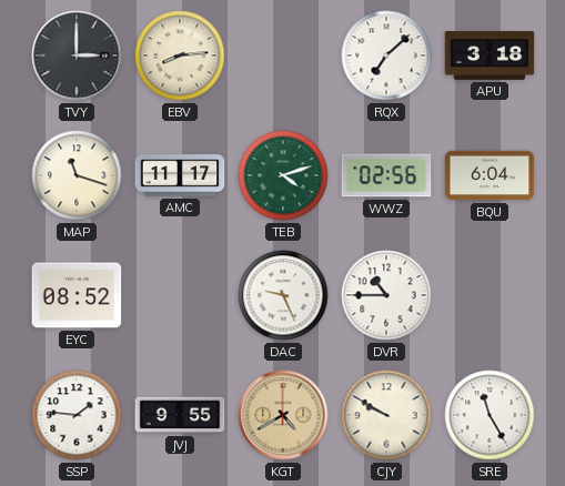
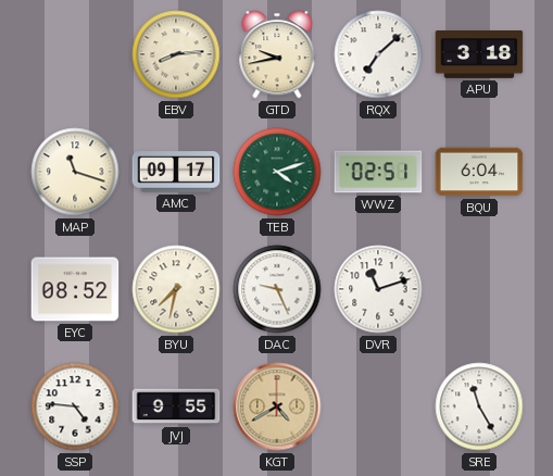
TVY: 3:00 -> none
GTD: none -> 9:43
AMC: 11:17 -> 09:17
WWZ: 02:56 -> 02:51
BYU: none -> 7:32
DVR: 10:45 -> 11:12
SSP: 1:46 -> 4:46
CJY: 9:50 -> none
